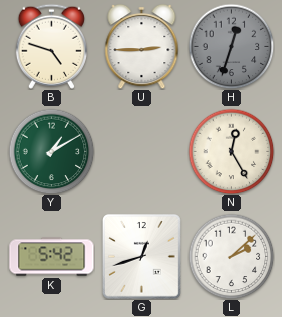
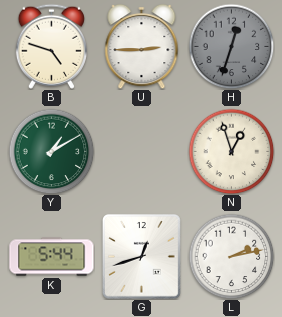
N: 12:25 -> 12:57
K: 5:42 -> 5:44
L: 2:08 -> 2:13
